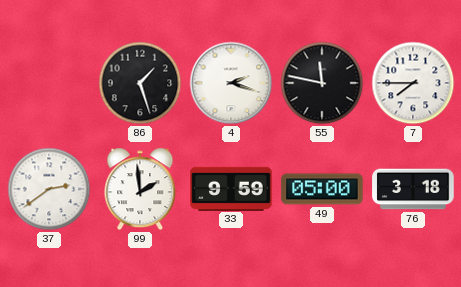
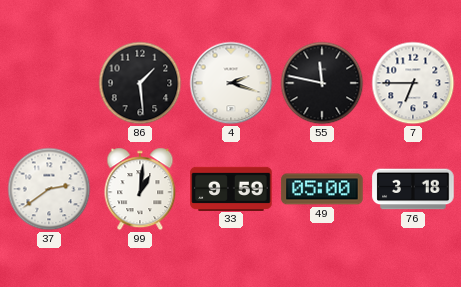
86: 1:27 -> 1:29
7: 7:45 -> 6:45
99: 1:59 -> 1:01
